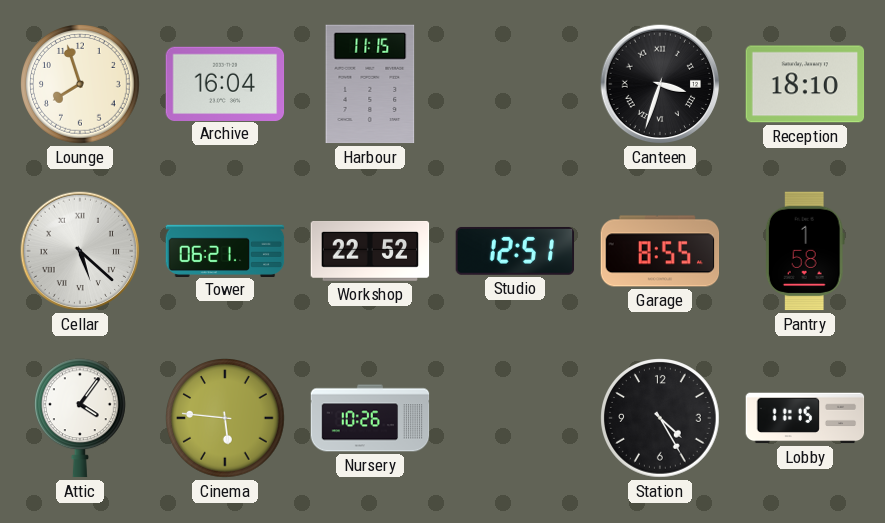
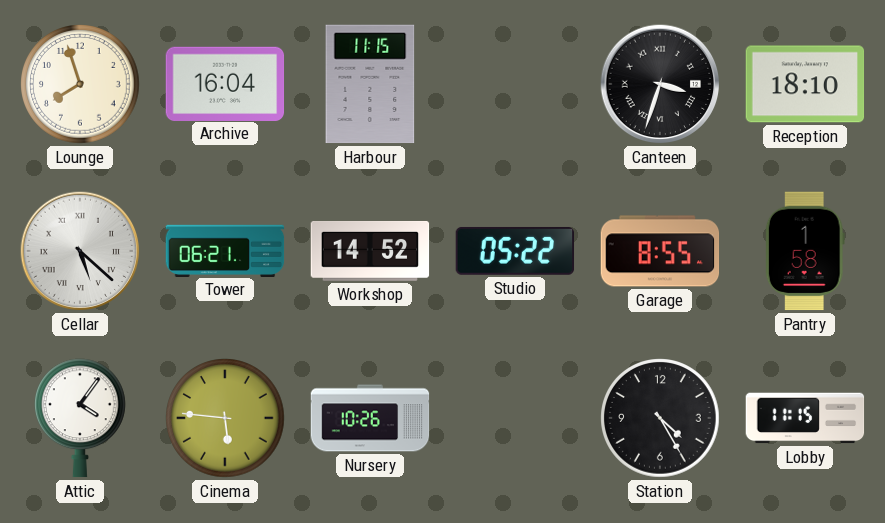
Workshop: 22:52 -> 14:52
Studio: 12:51 -> 05:22
